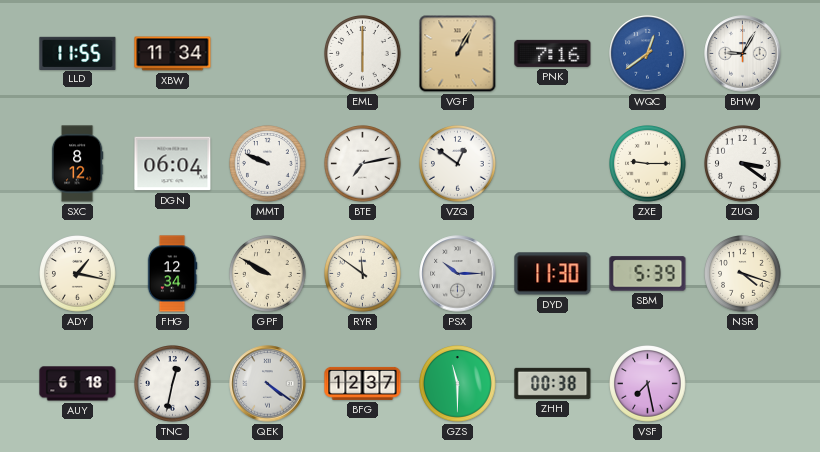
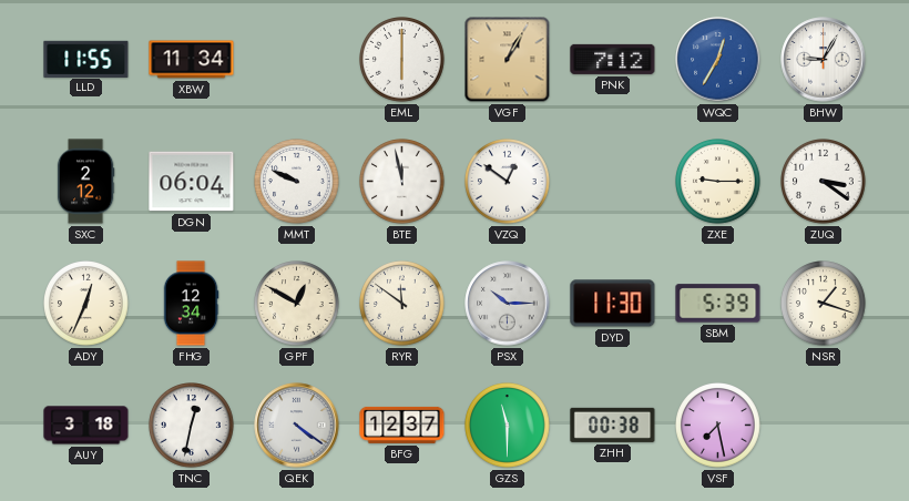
PNK: 7:16 -> 7:12
WQC: 12:39 -> 12:35
SXC: 8:12 -> 2:12
BTE: 7:13 -> 11:58
ADY: 1:17 -> 12:34
GPF: 9:50 -> 12:50
NSR: 4:18 -> 1:18
AUY: 6:18 -> 3:18
